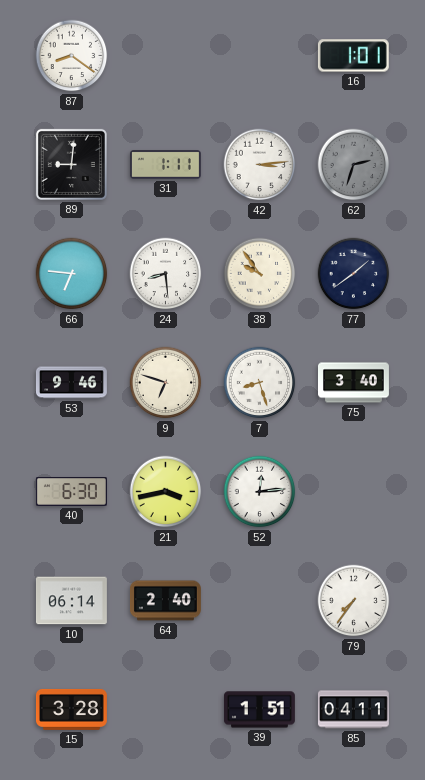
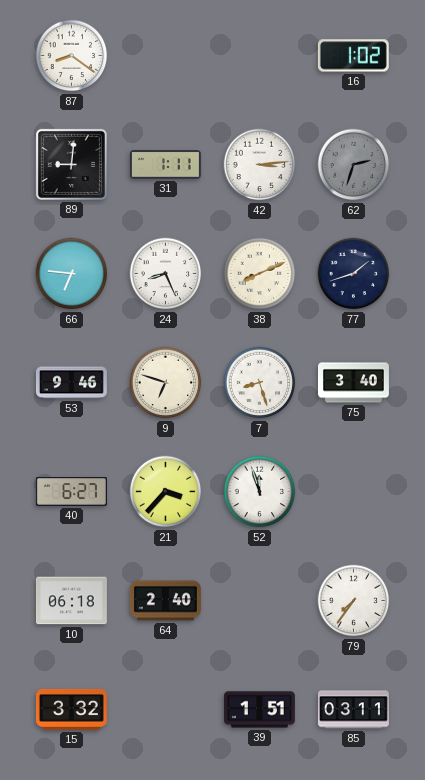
16: 1:01 -> 1:02
24: 8:29 -> 8:26
38: 9:54 -> 8:11
77: 1:39 -> 1:42
40: 6:30 -> 6:27
21: 3:43 -> 3:37
52: 12:14 -> 11:57
10: 06:14 -> 06:18
15: 3:28 -> 3:32
85: 04:11 -> 03:11
